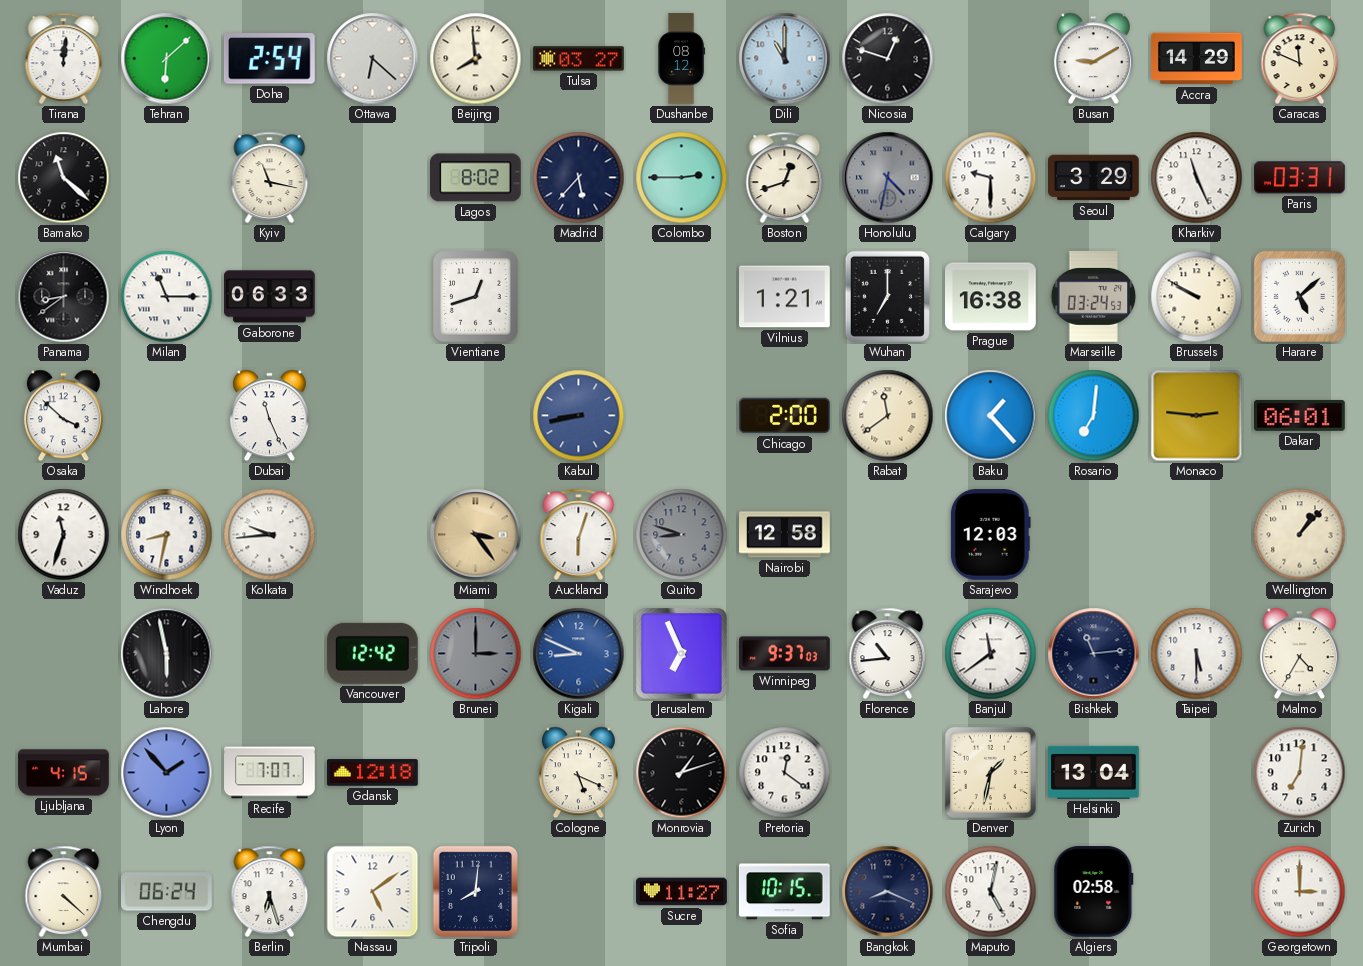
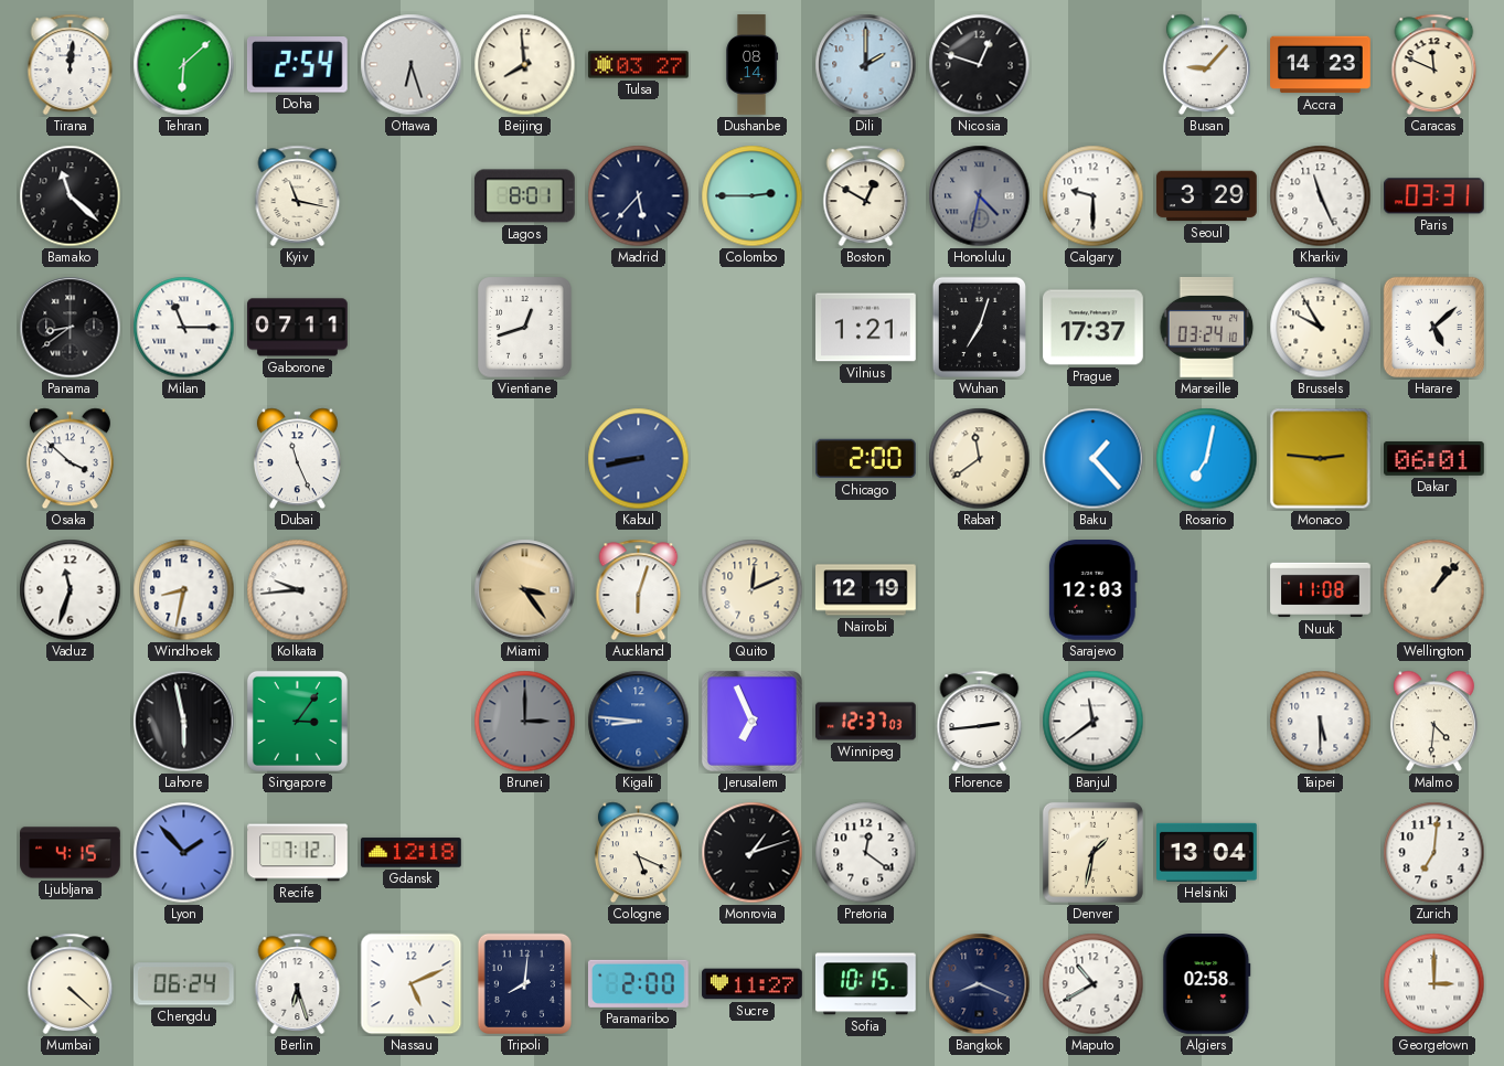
Ottawa: 6:22 -> 6:27
Dushanbe: 08:12 -> 08:14
Dili: 11:00 -> 2:00
Busan: 9:10 -> 9:07
Accra: 14:29 -> 14:23
Lagos: 8:02 -> 8:01
Boston: 12:42 -> 12:50
Gaborone: 06:33 -> 07:11
Wuhan: 7:00 -> 7:03
Prague: 16:38 -> 17:37
Marseille: 03:24:53 -> 03:24:10
Brussels: 9:50 -> 9:55
Rosario: 7:01 -> 7:02
Quito: 8:48 -> 12:11
Quito dial: grey -> cream
Nairobi: 12:58 -> 12:19
Nuuk: none -> 11:08
Singapore: none -> 3:06
Vancouver: 12:42 -> none
Kigali: 8:49 -> 8:46
Winnipeg: 9:37 -> 12:37
Florence: 10:44 -> 2:44
Bishkek: 11:14 -> none
Malmo: 4:35 -> 4:31
Recife: 7:07 -> 7:12
Nassau: 5:09 -> 5:11
Paramaribo: none -> 2:00
Maputo: 5:02 -> 10:40
